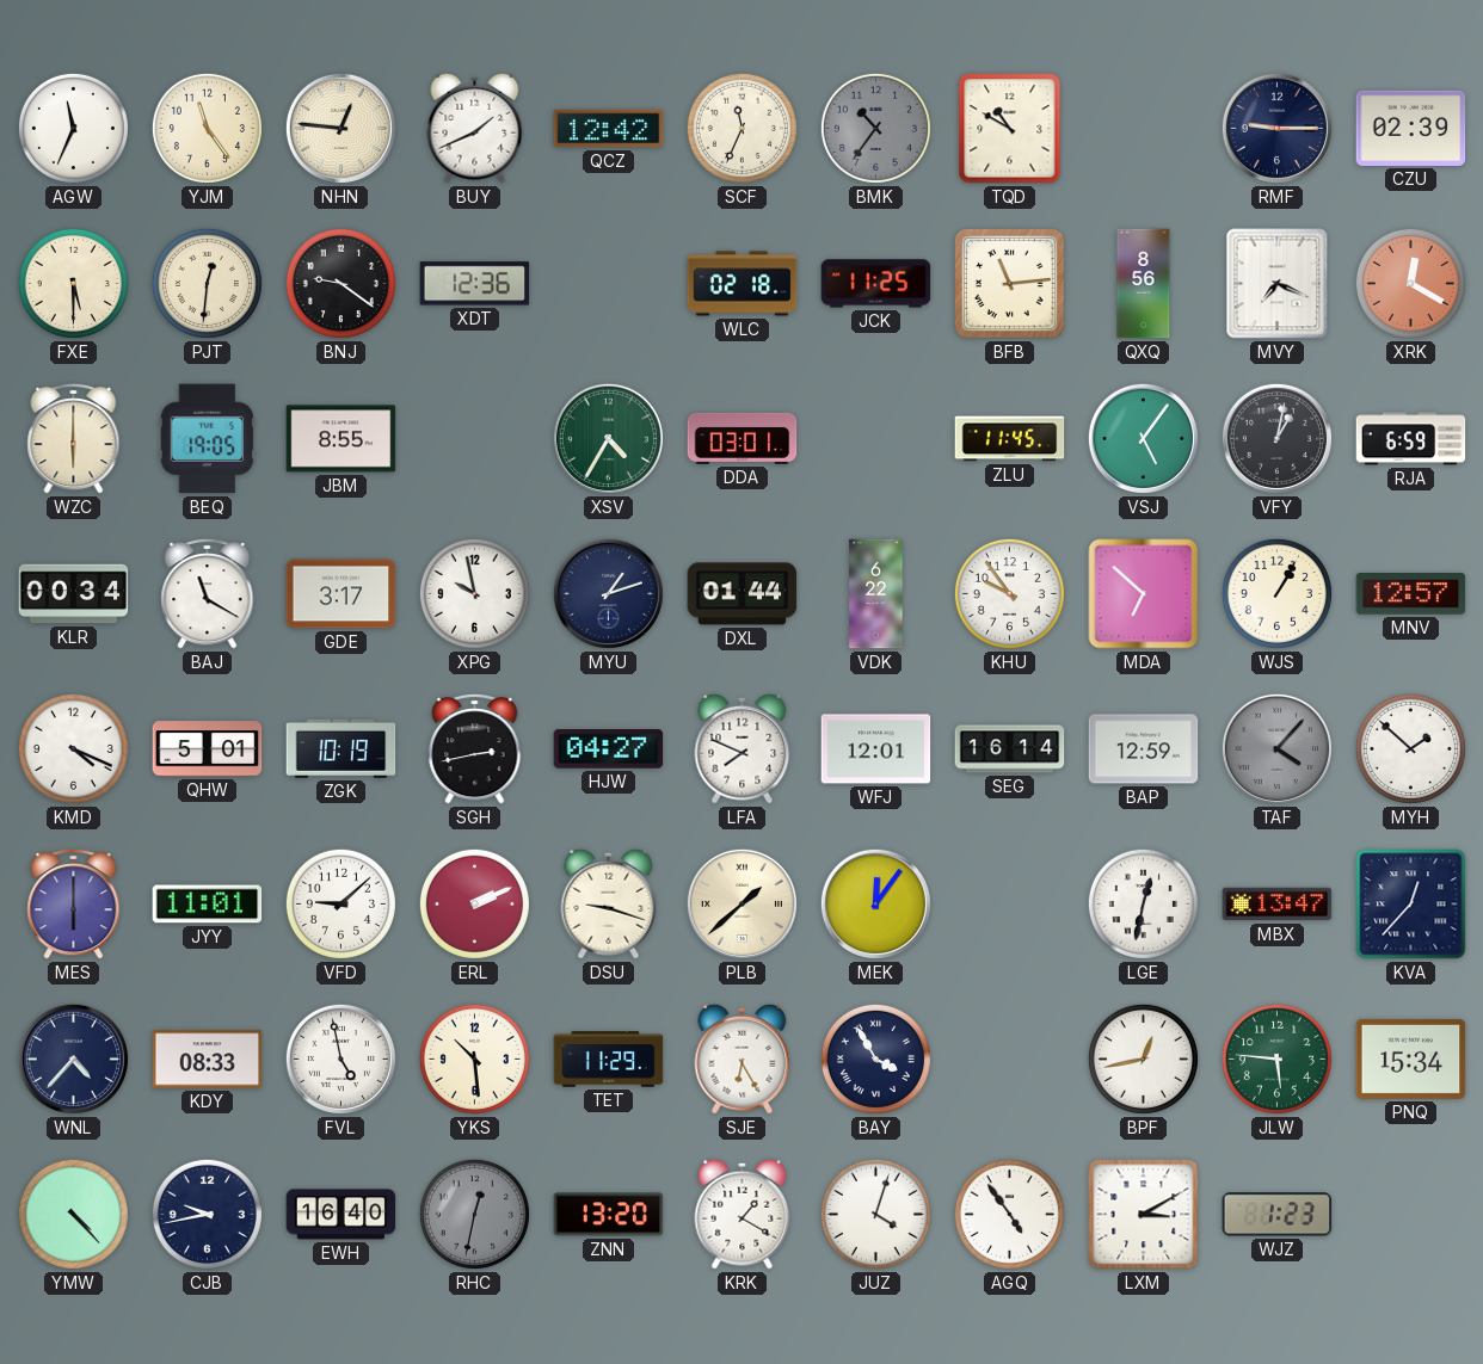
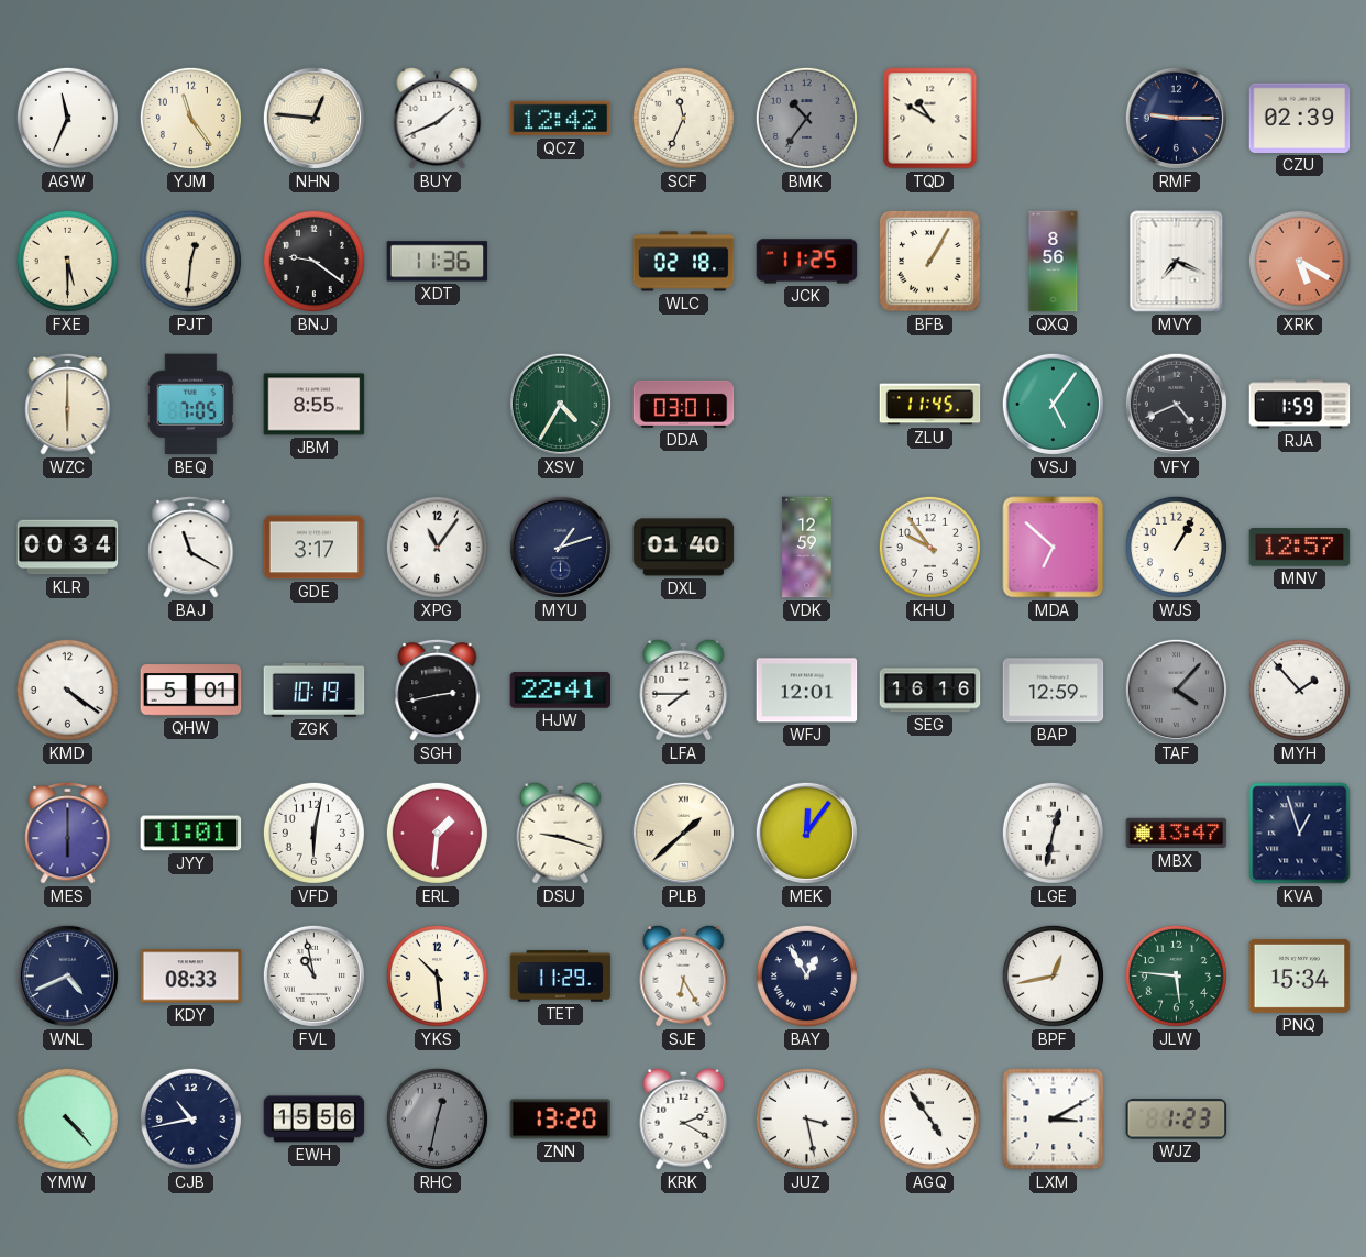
XDT: 12:36 -> 11:36
BFB: 11:14 -> 1:05
XRK: 12:20 -> 5:20
BEQ: 19:05 -> 7:05
VFY: 1:02 -> 4:41
RJA: 6:59 -> 1:59
XPG: 9:58 -> 11:06
DXL: 01:44 -> 01:40
VDK: 6:22 -> 12:59
KMD: 4:19 -> 4:21
HJW: 04:27 -> 22:41
LFA: 7:49 -> 7:45
SEG: 16:14 -> 16:16
MYH: 1:52 -> 1:53
VFD: 9:08 -> 6:02
ERL: 2:11 -> 1:31
KVA: 12:37 -> 12:57
WNL: 4:37 -> 4:41
FVL: 4:58 -> 10:58
BAY: 3:55 -> 12:55
CJB: 9:43 -> 10:43
EWH: 16:40 -> 15:56
KRK: 1:20 -> 2:20
JUZ: 4:03 -> 3:28
